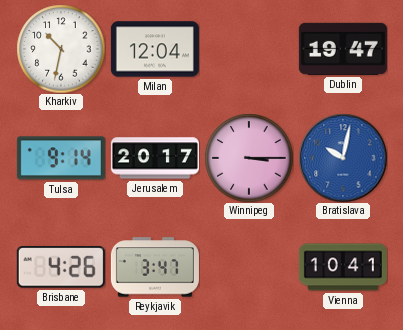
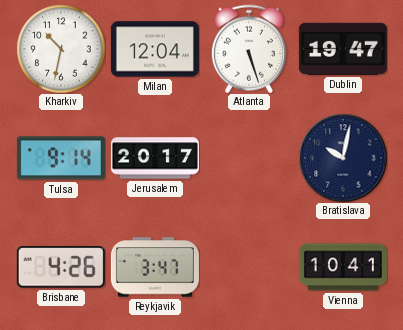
Atlanta: none -> 5:27
Winnipeg: 3:15 -> none
Bratislava dial: blue -> navy
